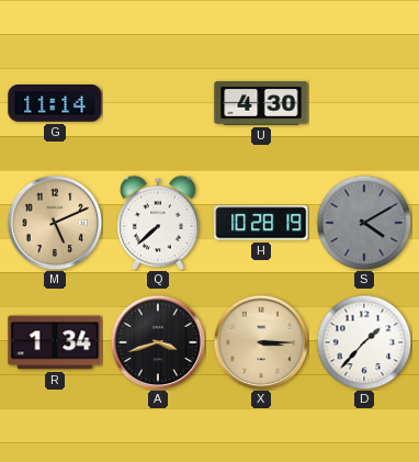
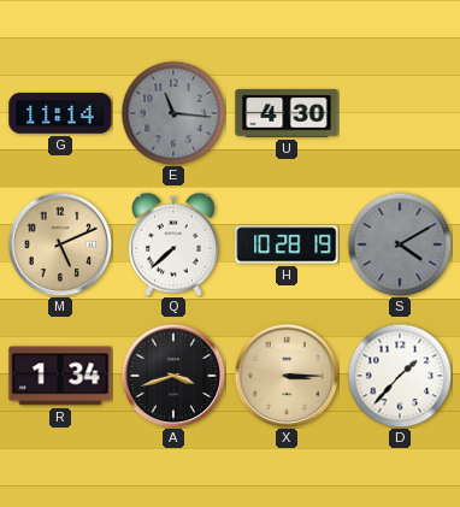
E: none -> 11:16
